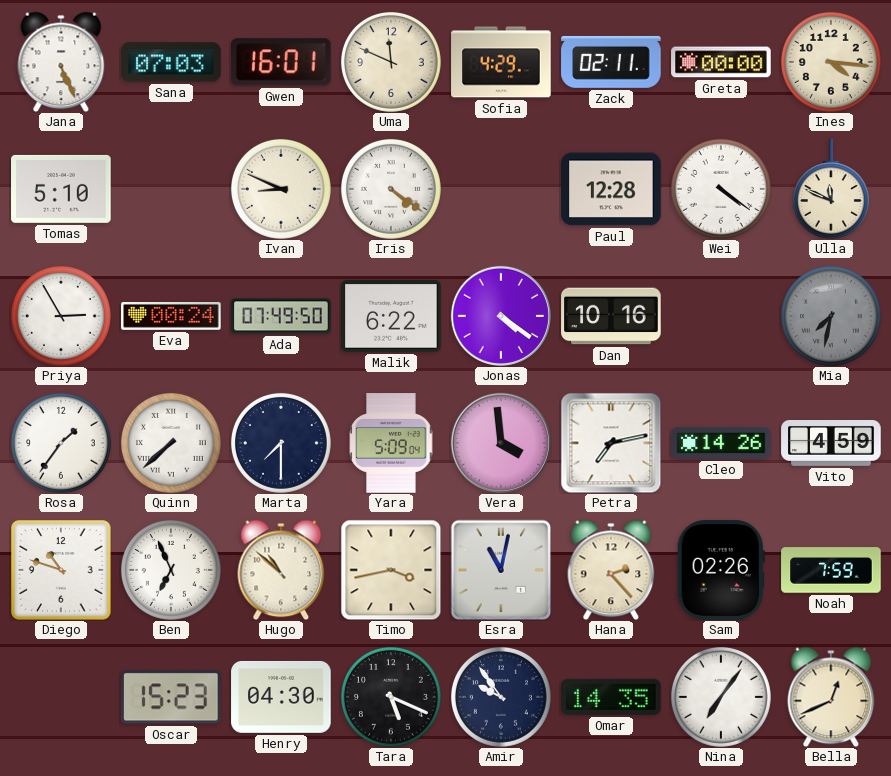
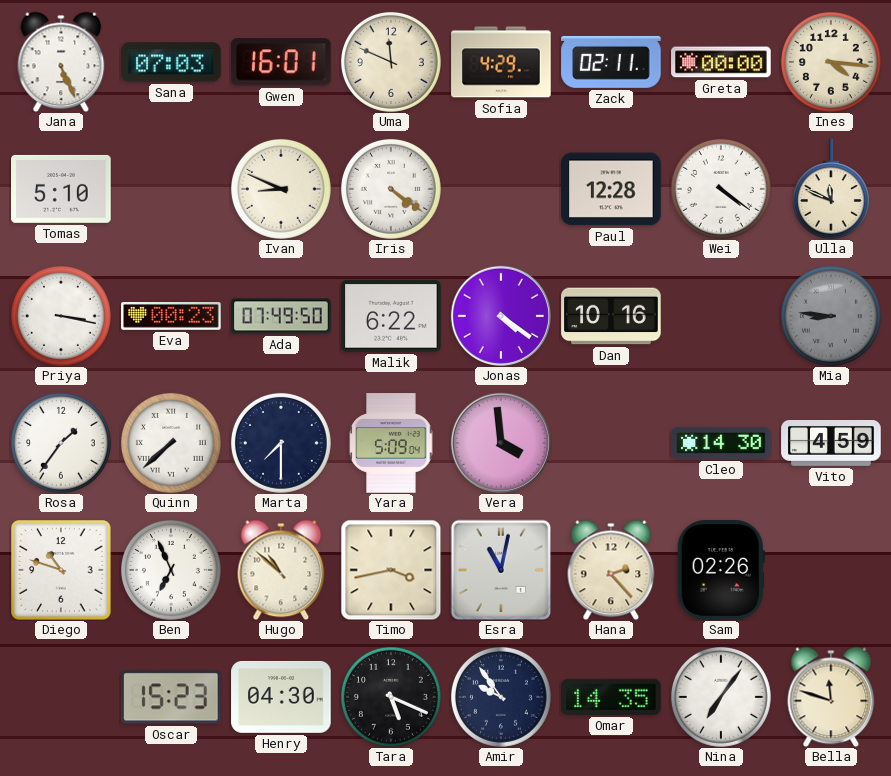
Priya: 2:55 -> 3:17
Eva: 00:24 -> 00:23
Mia: 7:32 -> 8:46
Petra: 7:13 -> none
Cleo: 14:26 -> 14:30
Noah: 7:59 -> none
Bella: 12:41 -> 11:48
